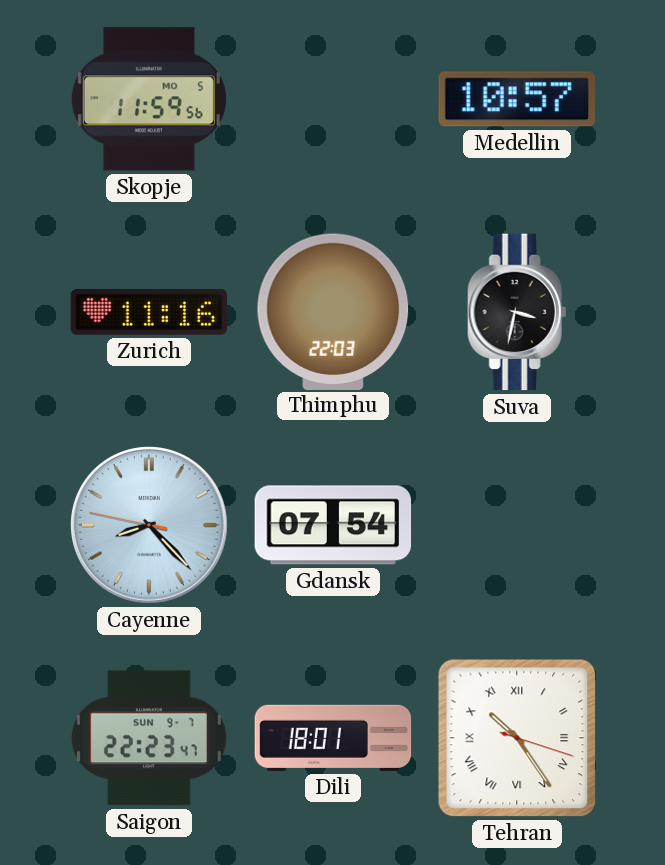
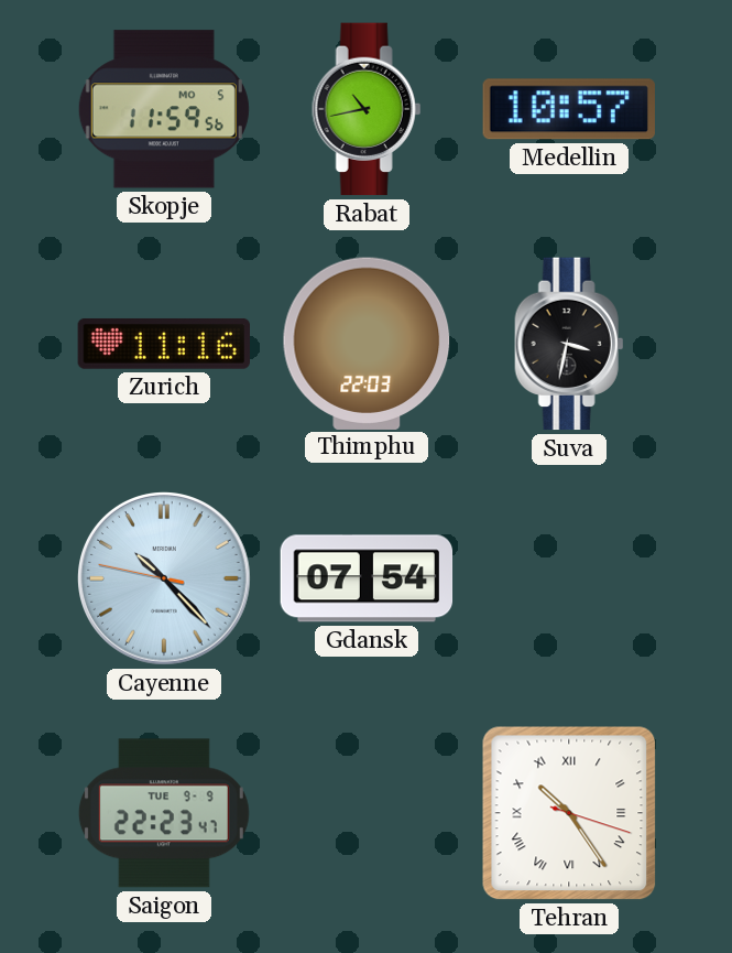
Rabat: none -> 10:43
Cayenne: 8:22 -> 10:22
Saigon date: SUN 9-7 -> TUE 9-9
Dili: 18:01 -> none
